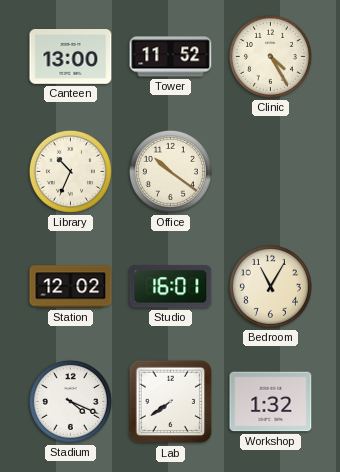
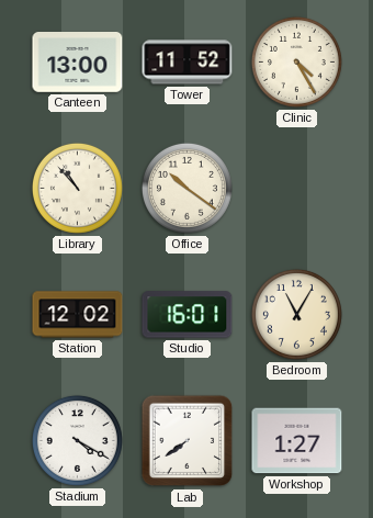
Library: 10:34 -> 10:53
Stadium: 4:19 -> 4:20
Workshop: 1:32 -> 1:27
